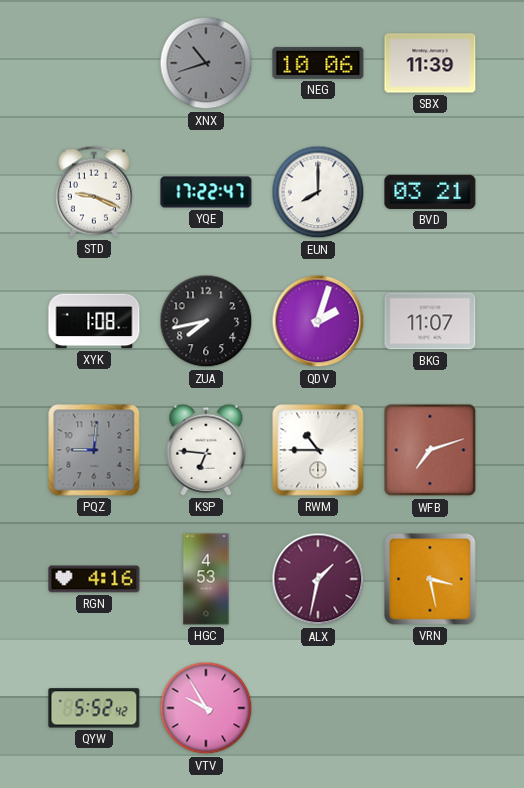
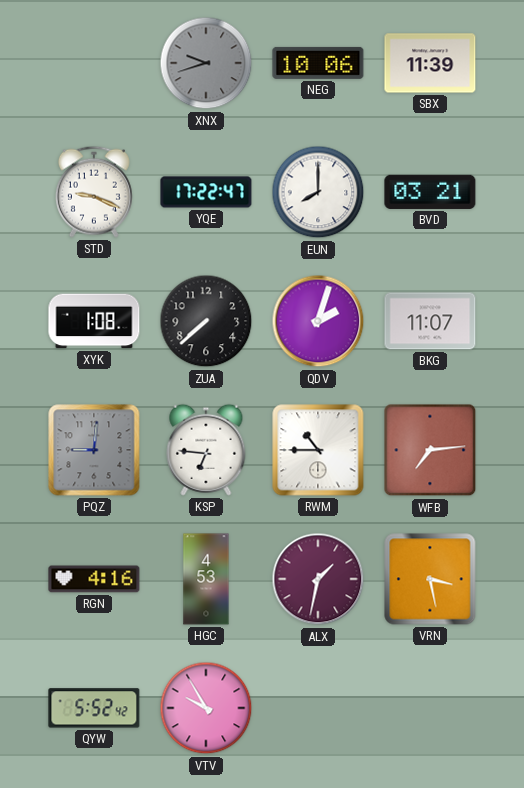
XNX: 10:42 -> 9:42
ZUA: 7:43 -> 7:38
WFB: 7:12 -> 7:14
